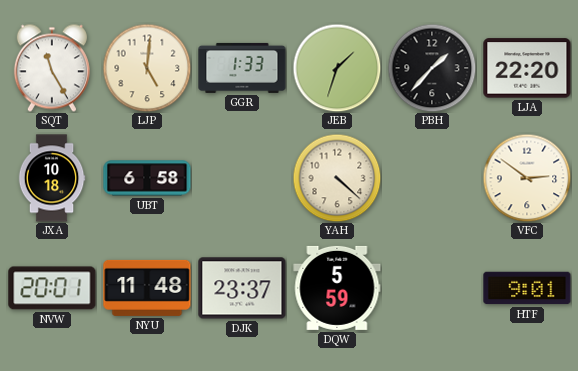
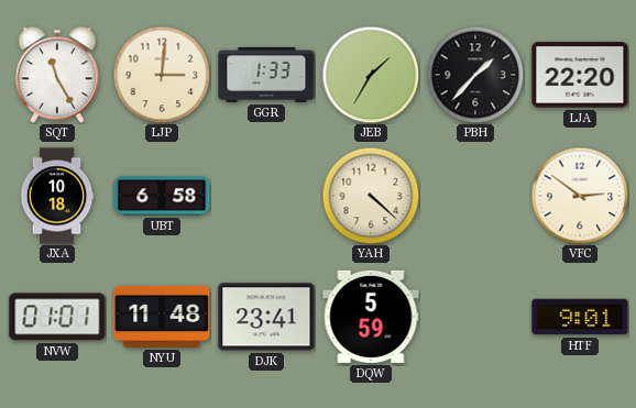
LJP: 5:01 -> 3:01
JEB: 1:33 -> 1:35
NVW: 20:01 -> 01:01
DJK: 23:37 -> 23:41
